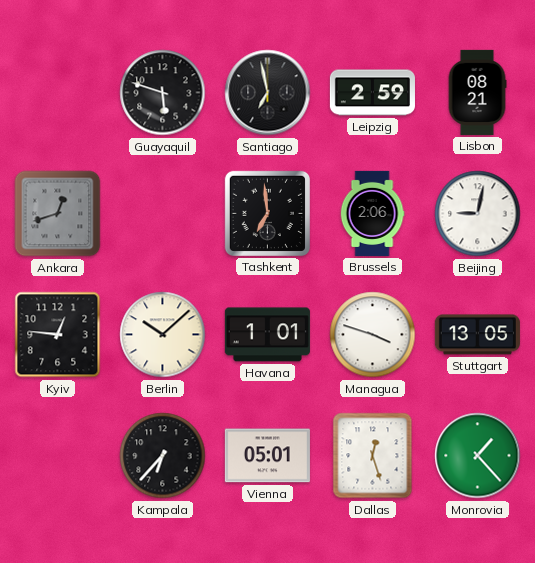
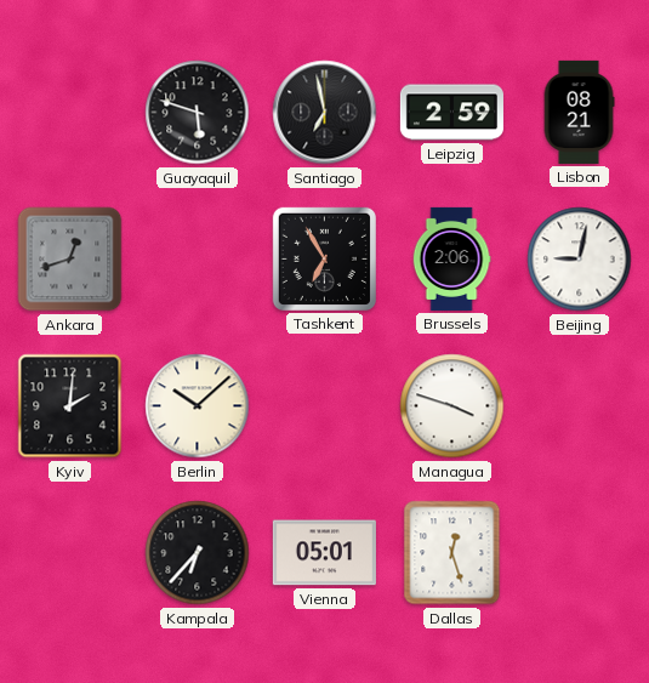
Tashkent: 6:59 -> 6:55
Kyiv: 12:46 -> 2:01
Havana: 1:01 -> none
Stuttgart: 13:05 -> none
Monrovia: 1:23 -> none
